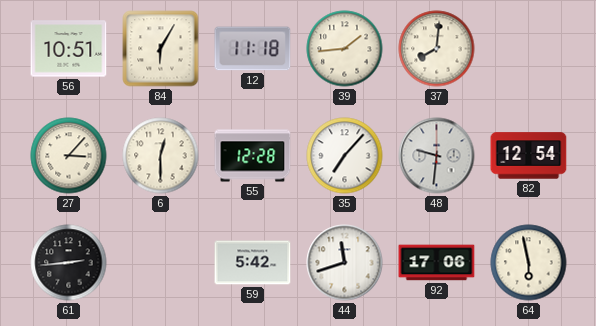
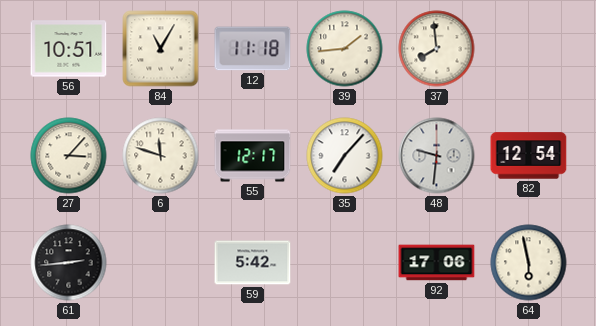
84: 6:05 -> 11:05
37: 8:01 -> 7:59
6: 12:30 -> 11:48
55: 12:28 -> 12:17
44: 11:42 -> none
